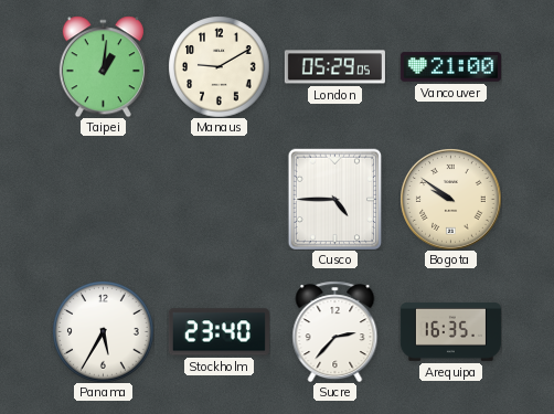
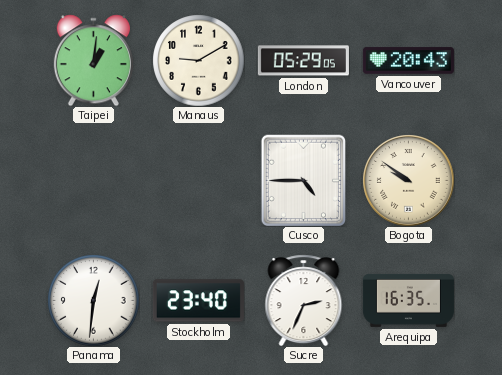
Vancouver: 21:00 -> 20:43
Panama: 5:35 -> 12:31
Sucre: 2:37 -> 2:34
